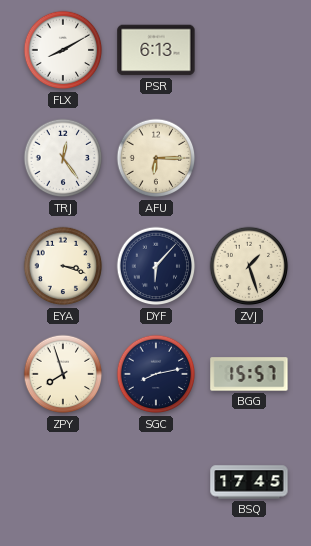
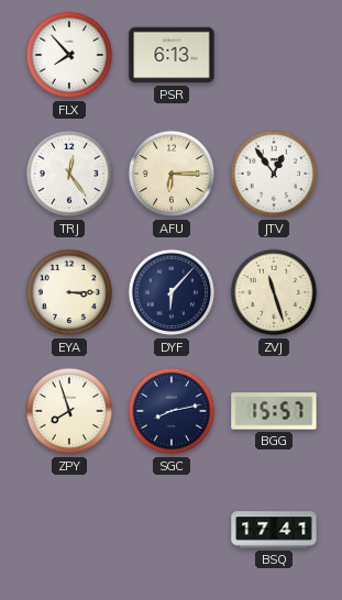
FLX: 8:10 -> 7:53
JTV: none -> 12:54
EYA: 3:18 -> 3:15
ZVJ: 1:27 -> 11:27
BSQ: 17:45 -> 17:41
